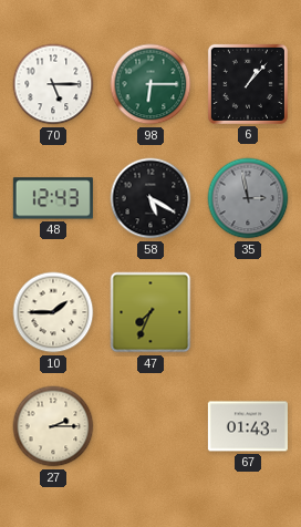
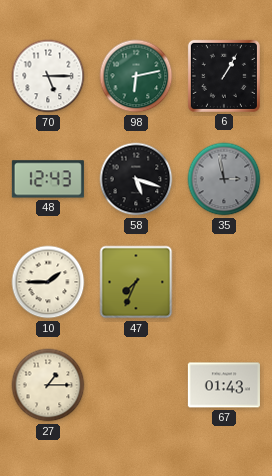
98: 6:15 -> 6:13
6: 1:07 -> 1:05
58: 5:20 -> 5:18
27: 2:15 -> 1:15
